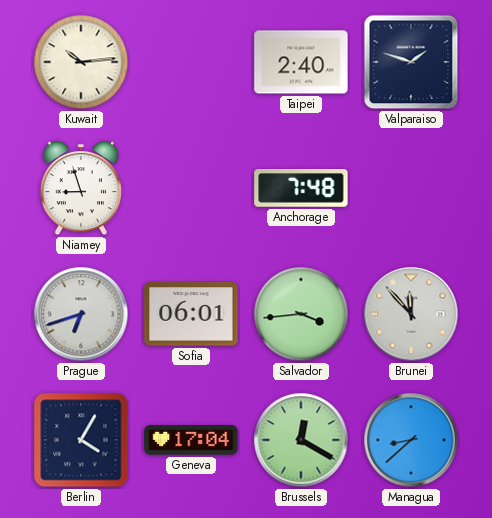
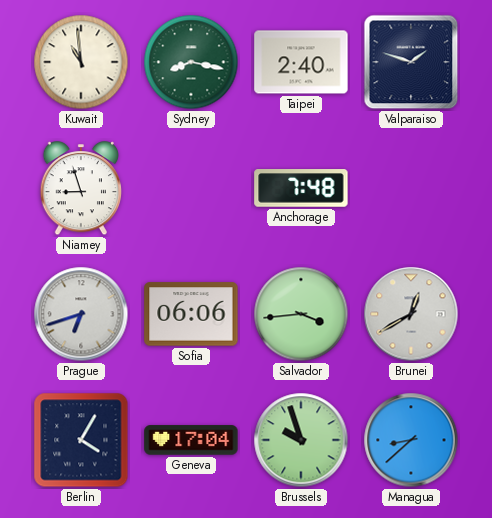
Kuwait: 10:14 -> 10:59
Sydney: none -> 8:17
Sofia: 06:01 -> 06:06
Brunei: 11:53 -> 12:40
Brussels: 12:20 -> 9:57
